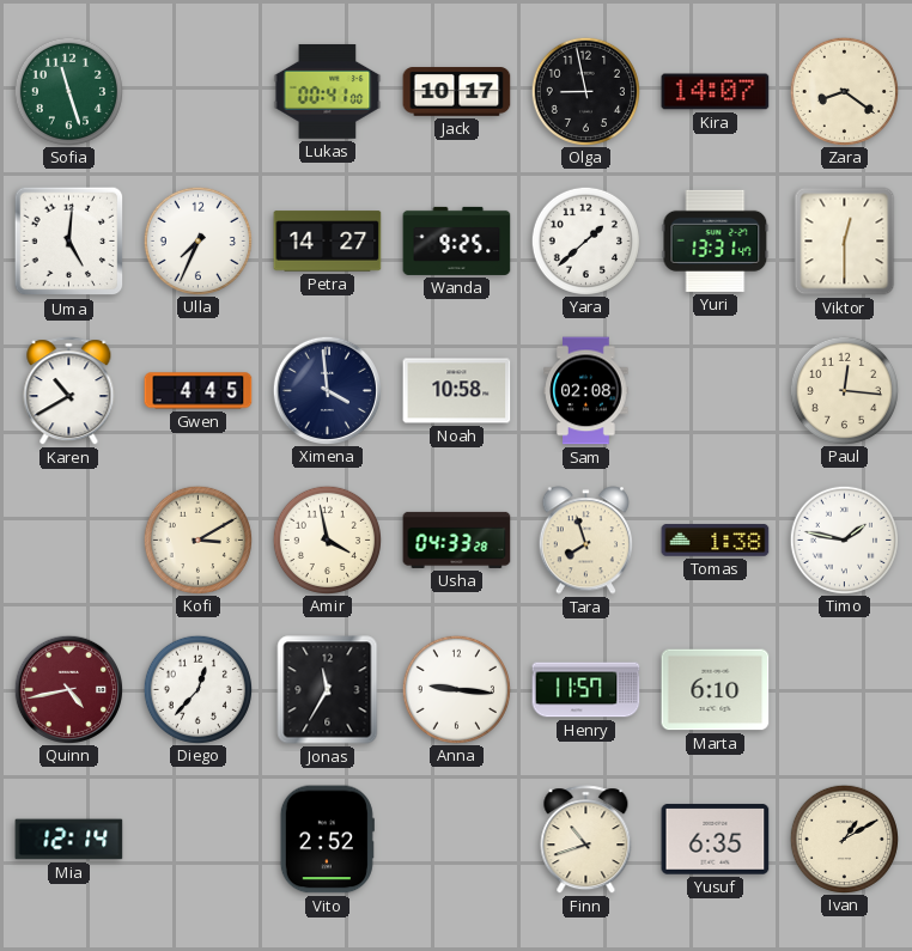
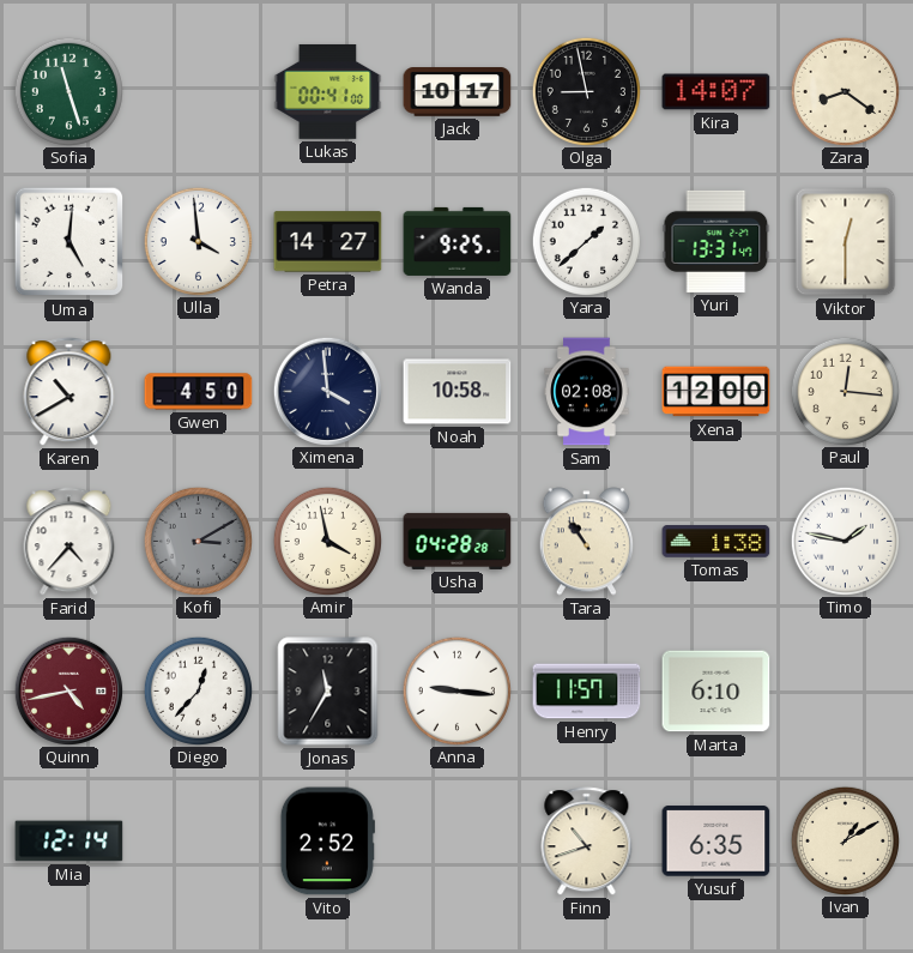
Ulla: 7:34 -> 3:59
Gwen: 4:45 -> 4:50
Xena: none -> 12:00
Farid: none -> 4:37
Kofi dial: cream -> grey
Usha: 04:33 -> 04:28
Tara: 7:57 -> 10:54
